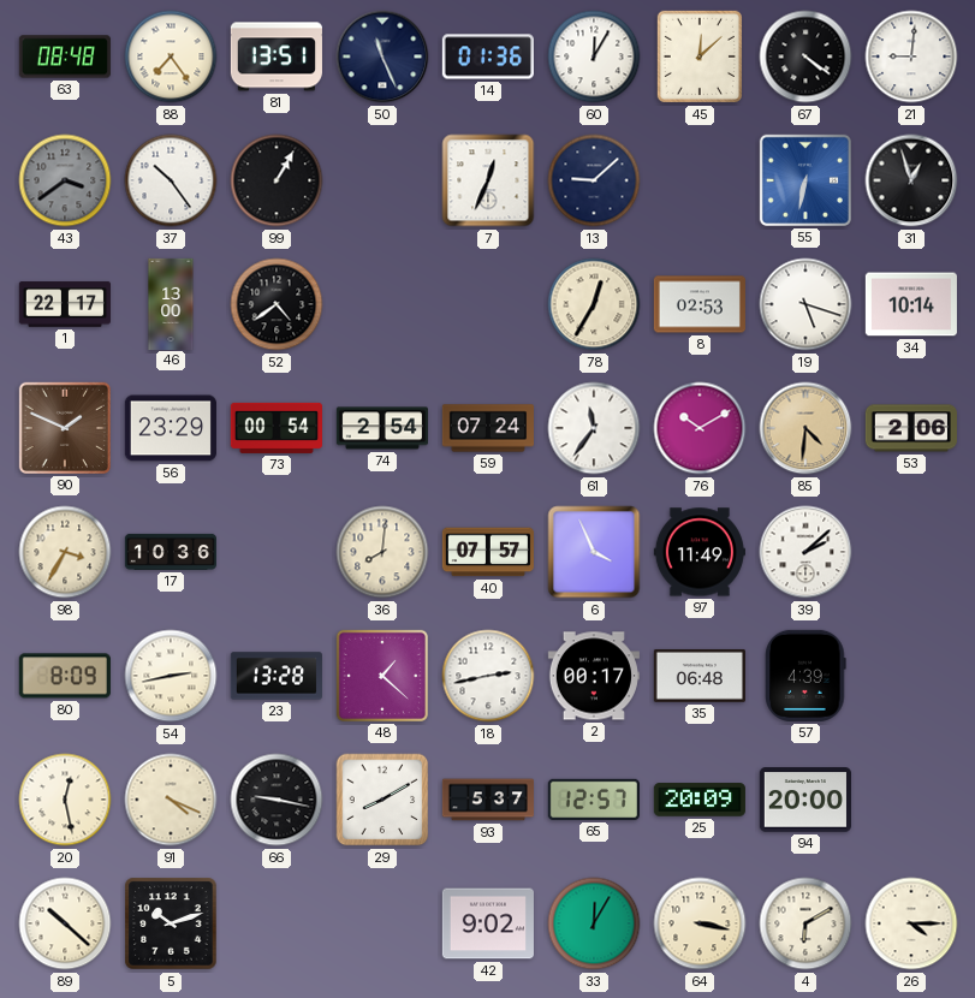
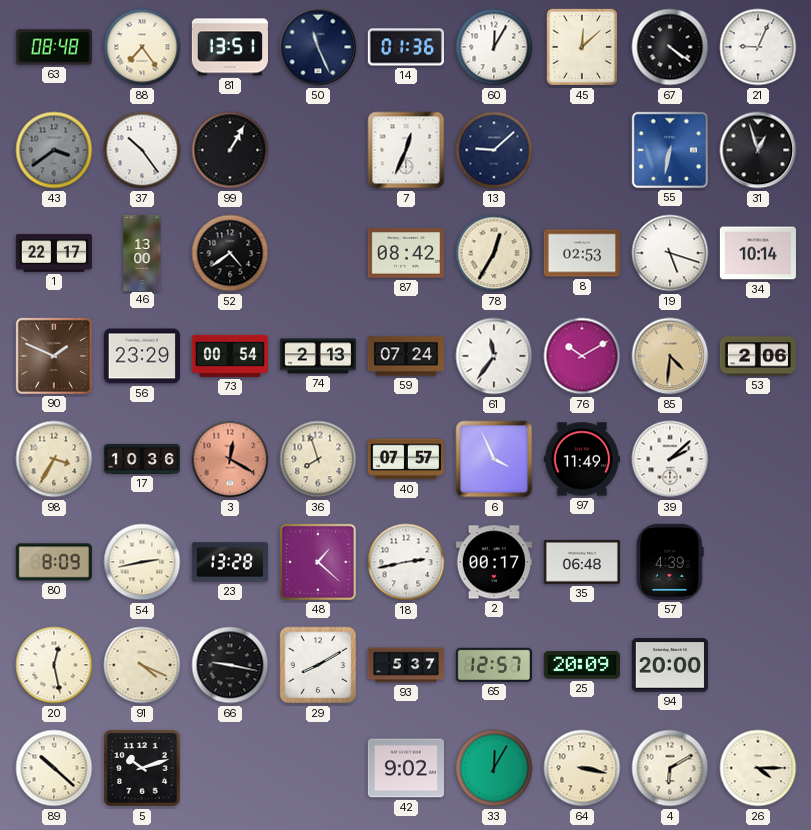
21: 9:01 -> 9:04
87: none -> 08:42
74: 2:54 -> 2:13
3: none -> 12:20
36: 8:01 -> 7:57
